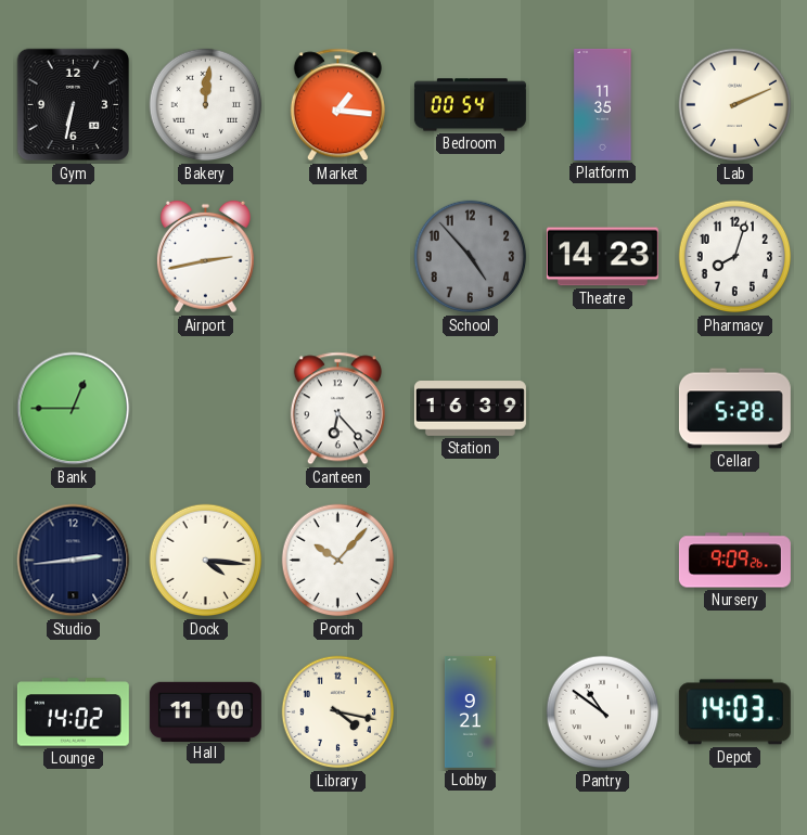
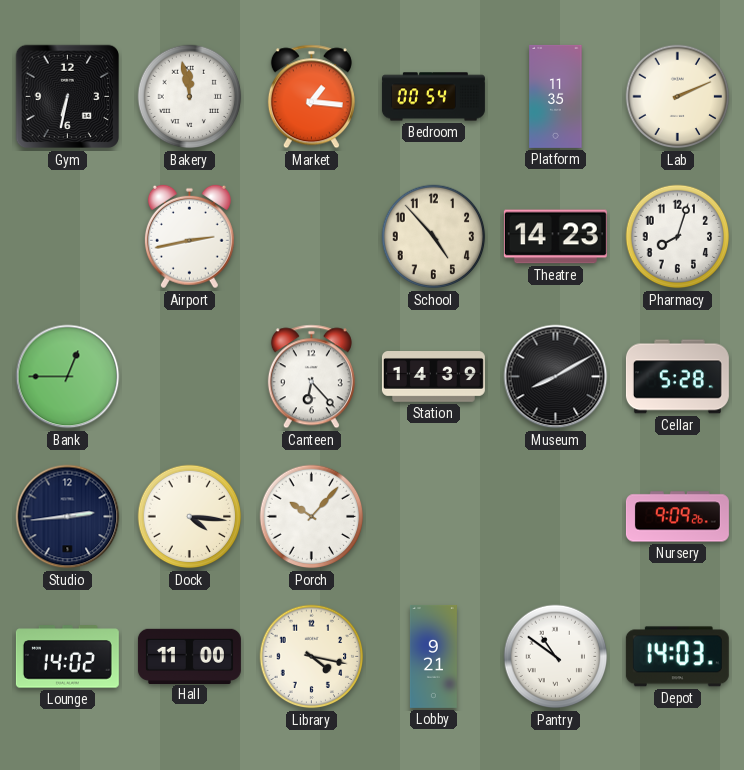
Bakery: 12:01 -> 11:58
School dial: grey -> cream
Station: 16:39 -> 14:39
Museum: none -> 8:10
